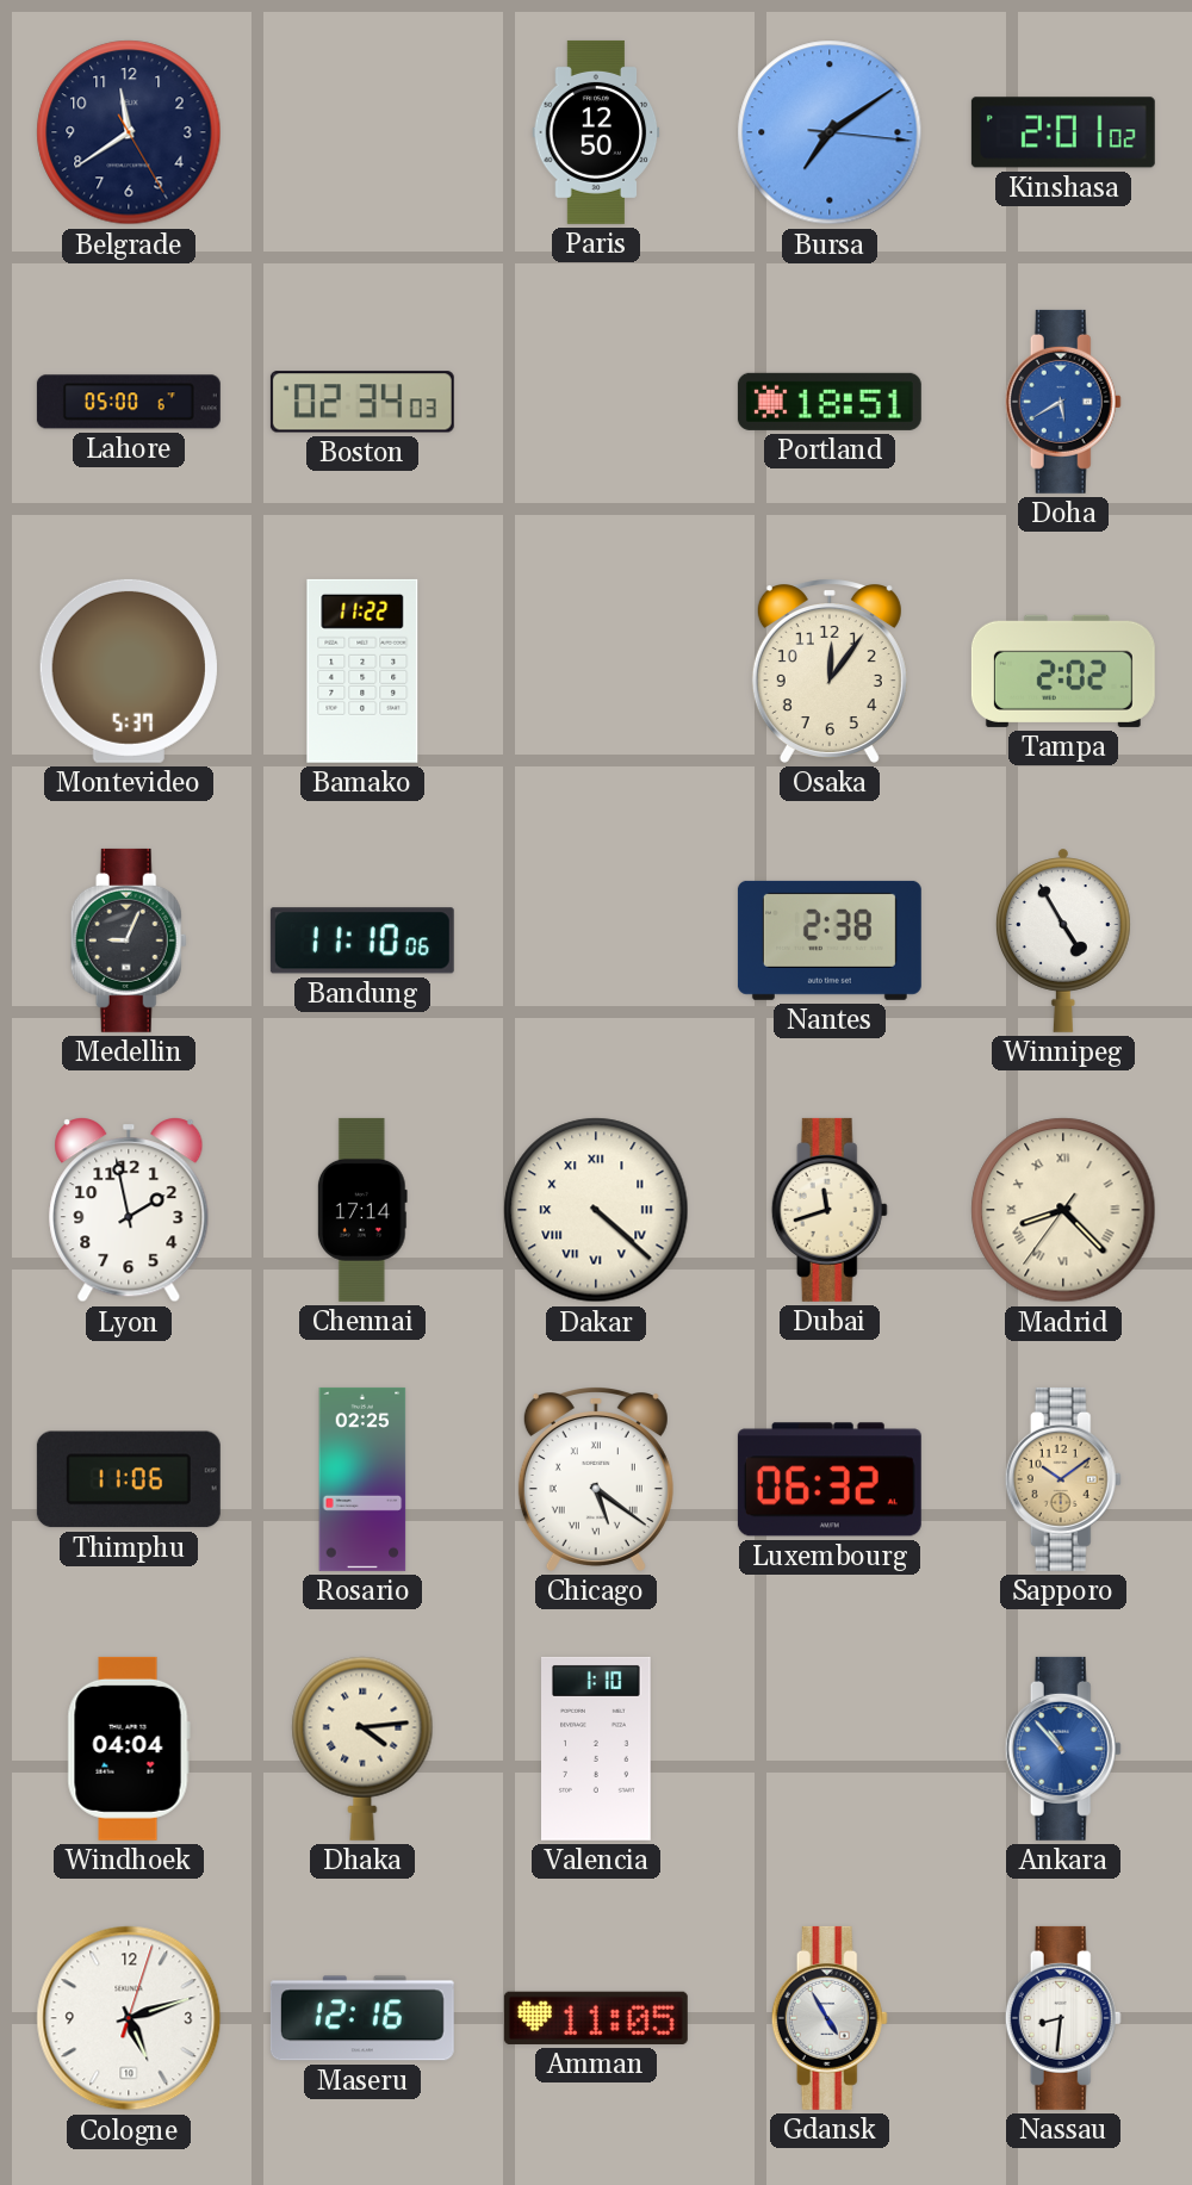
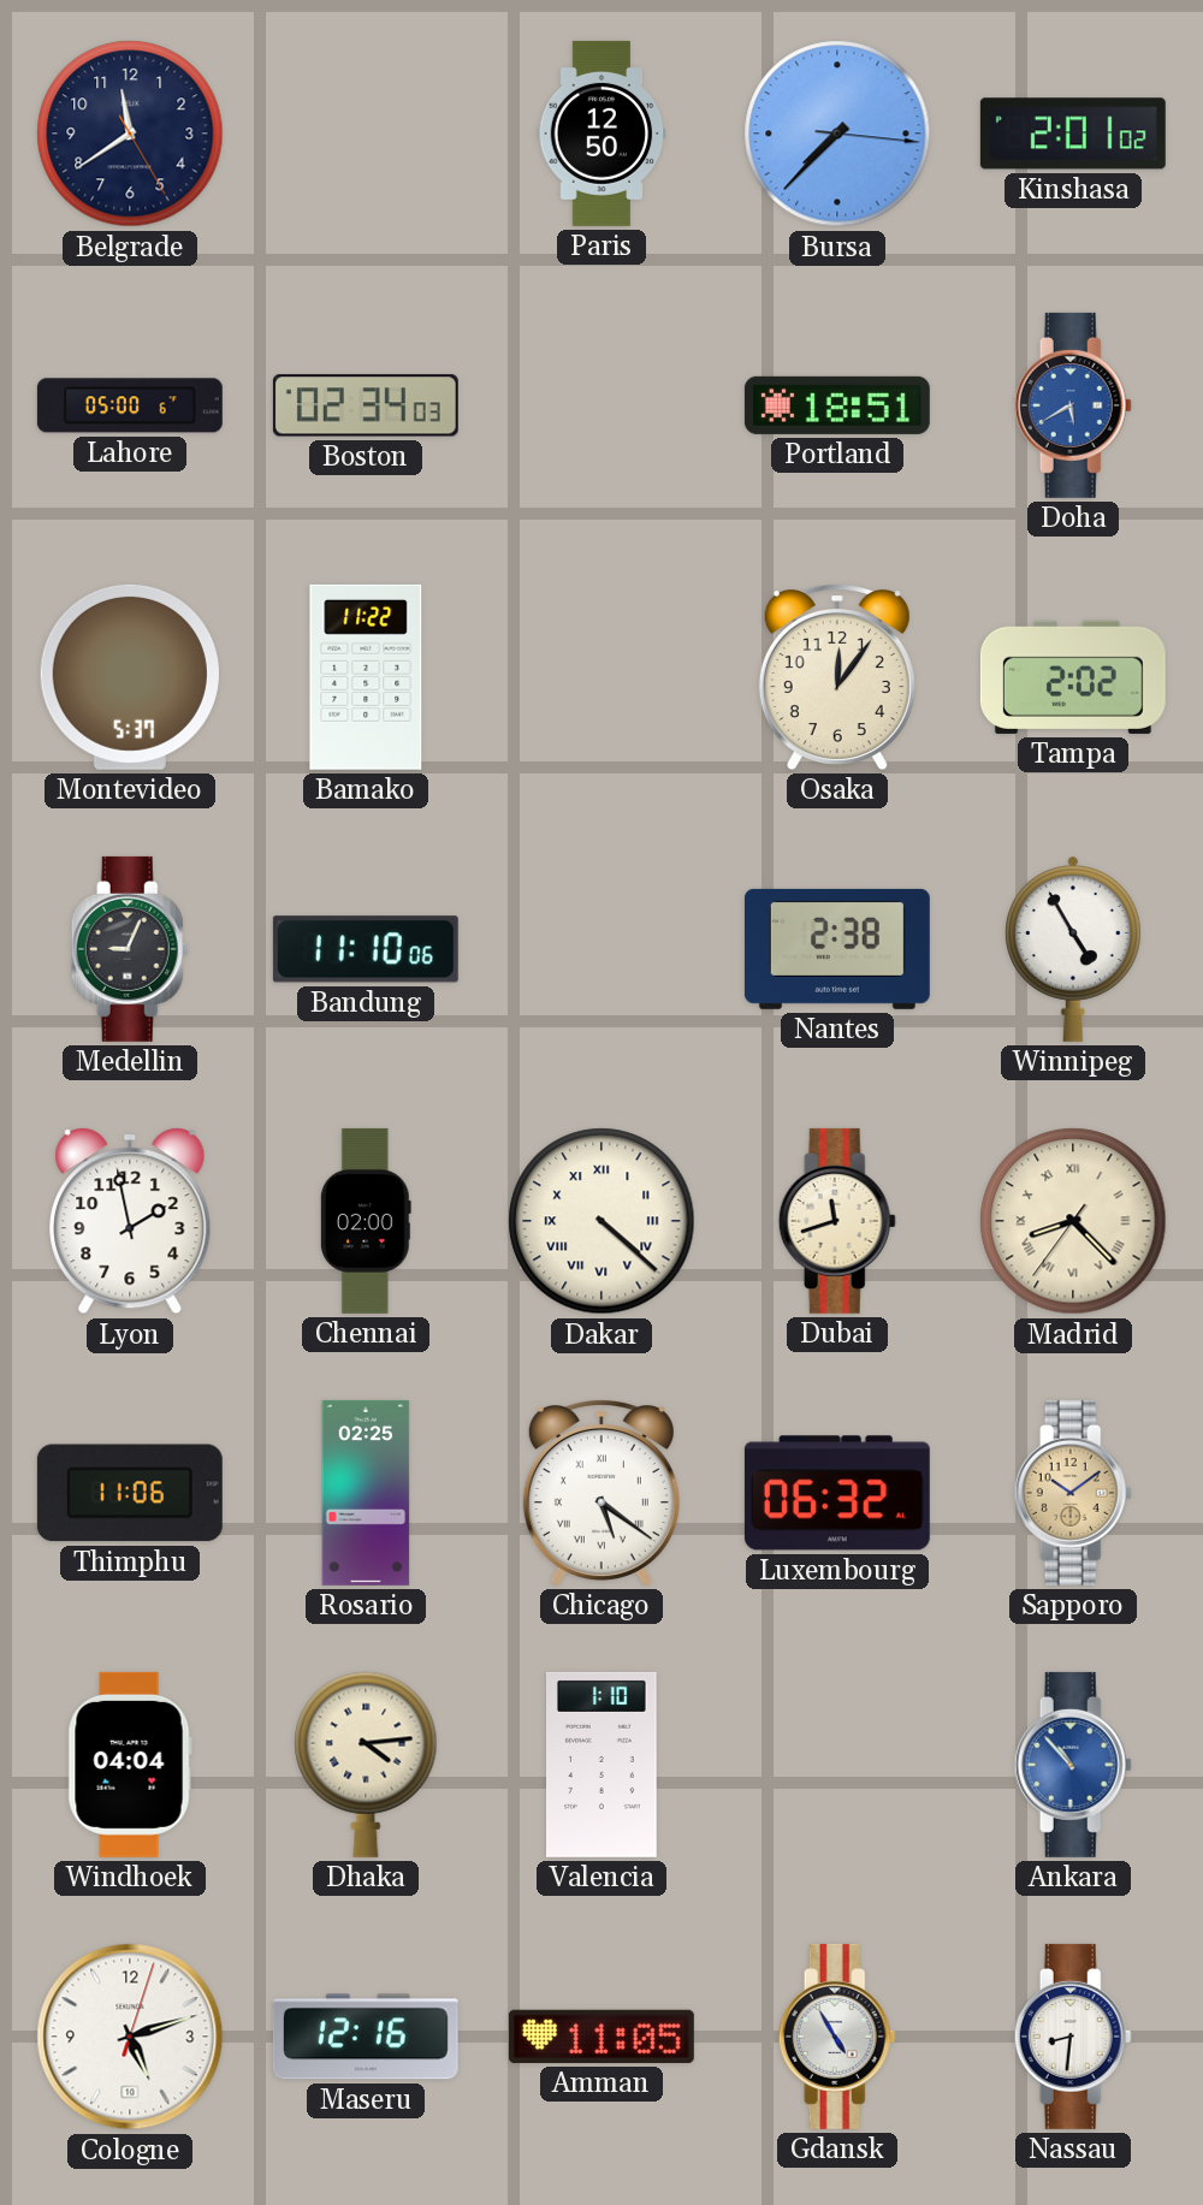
Bursa: 7:09 -> 7:37
Chennai: 17:14 -> 02:00
